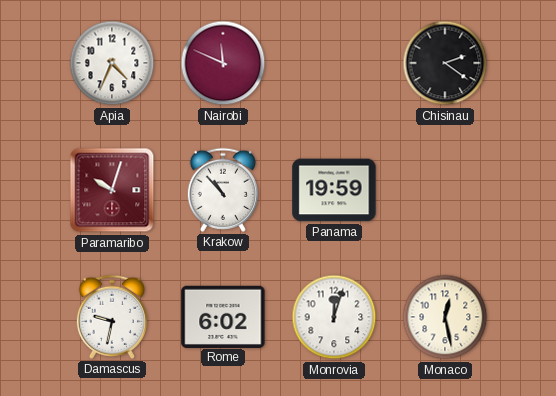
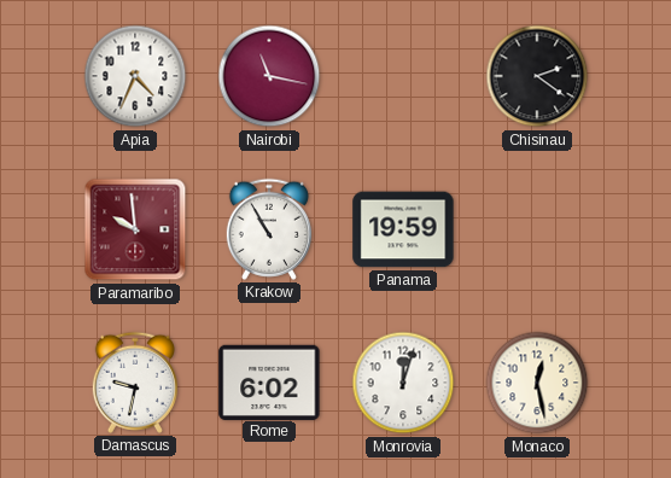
Nairobi: 11:49 -> 11:17
Paramaribo: 10:03 -> 9:59
Krakow: 10:53 -> 10:55
